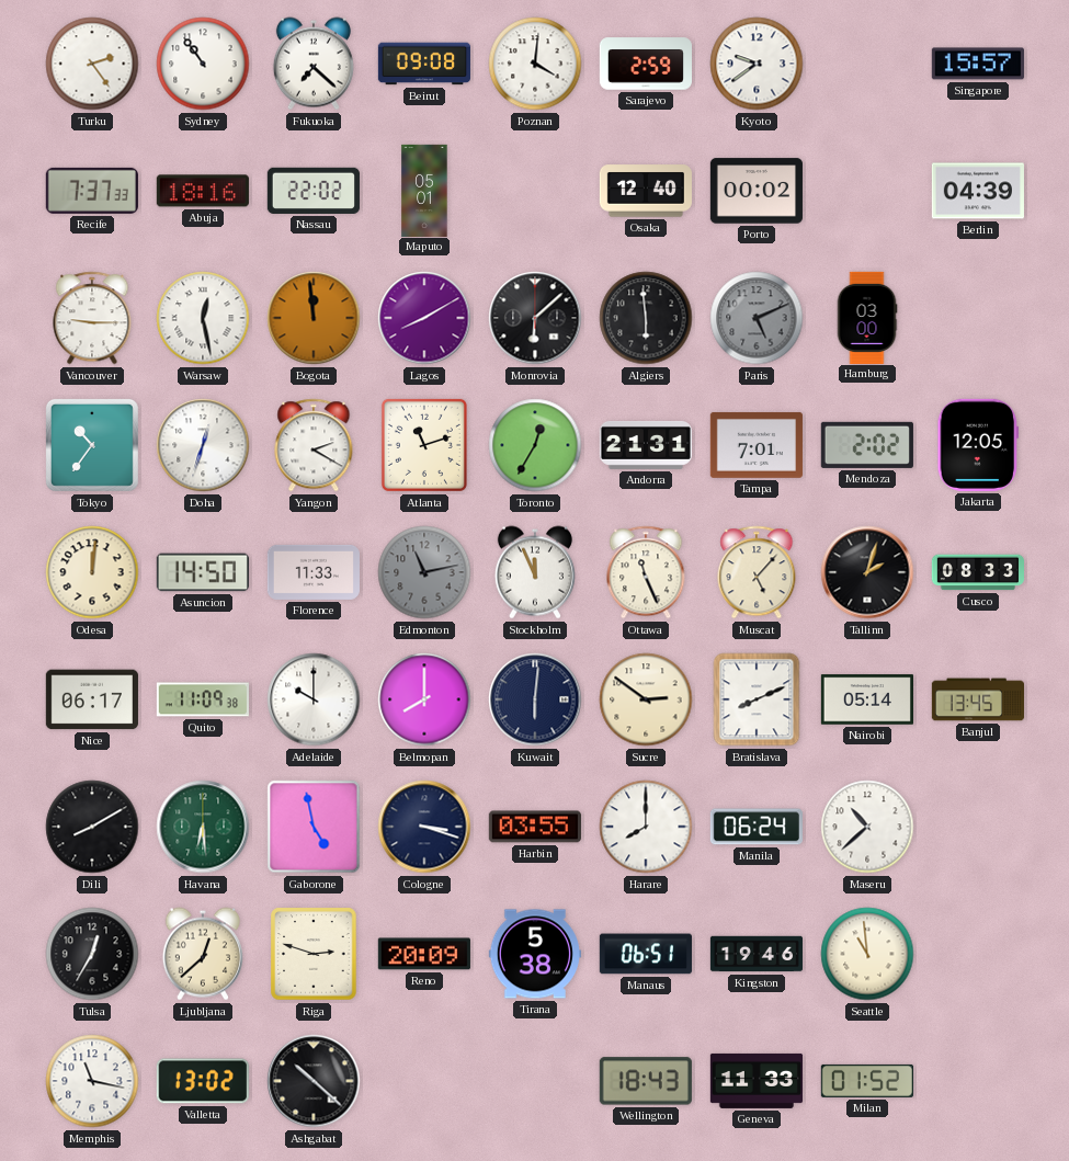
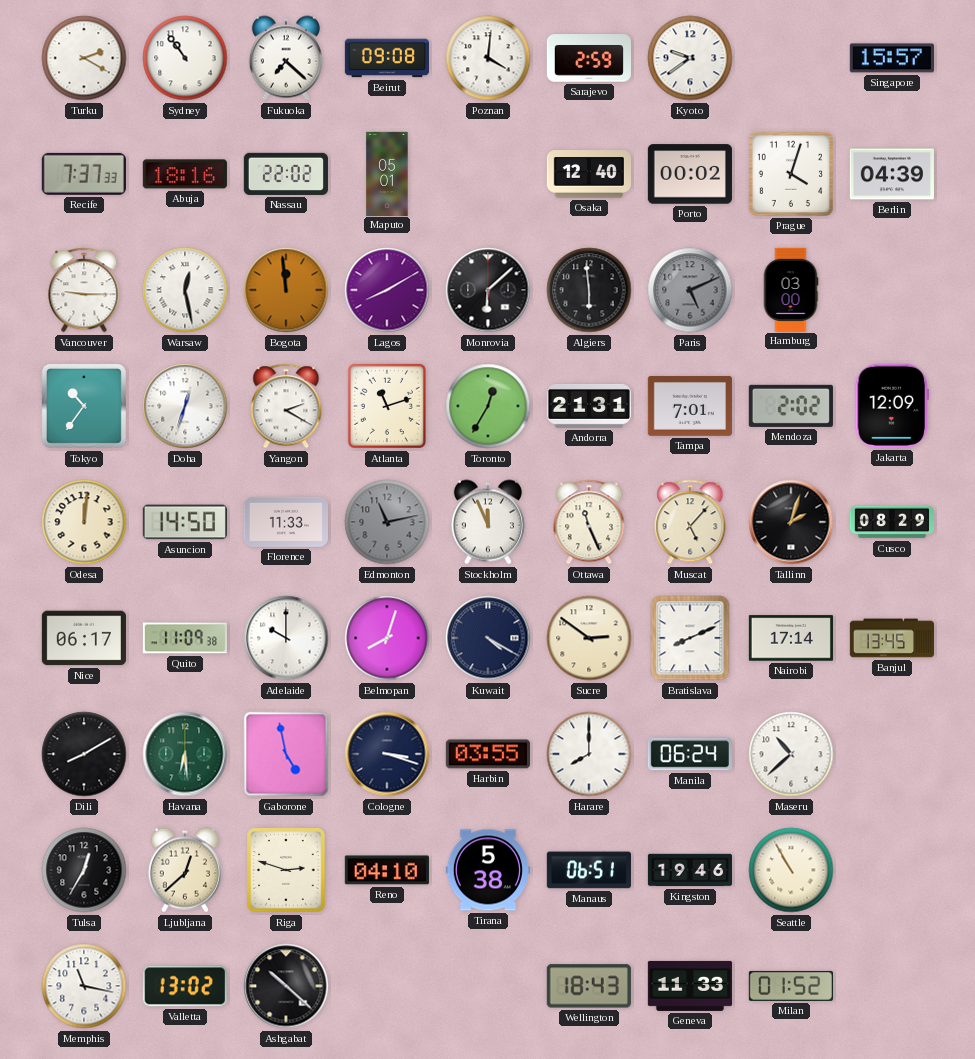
Turku: 2:24 -> 2:20
Prague: none -> 4:03
Jakarta: 12:05 -> 12:09
Cusco: 08:33 -> 08:29
Belmopan: 8:00 -> 8:03
Kuwait: 6:01 -> 4:20
Nairobi: 05:14 -> 17:14
Reno: 20:09 -> 04:10
Seattle: 10:59 -> 10:55
